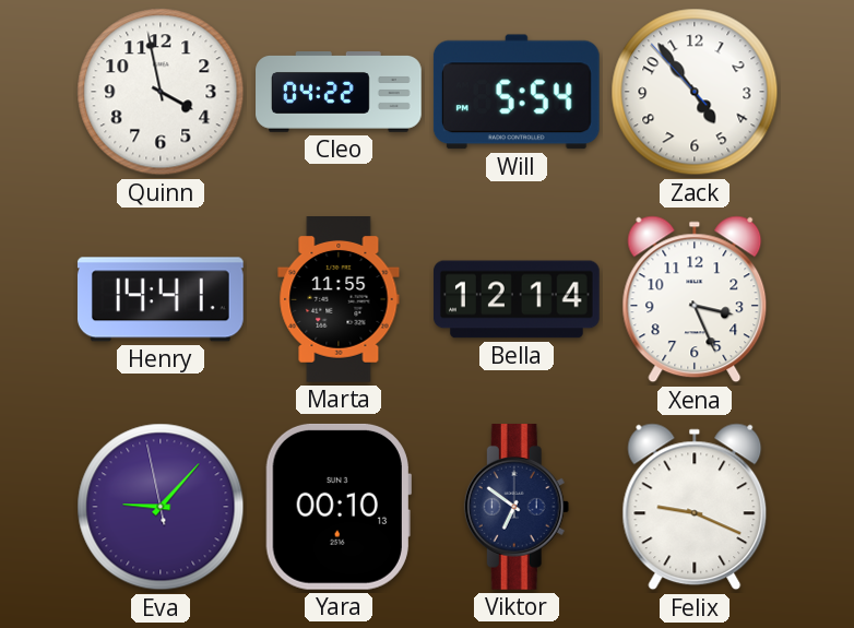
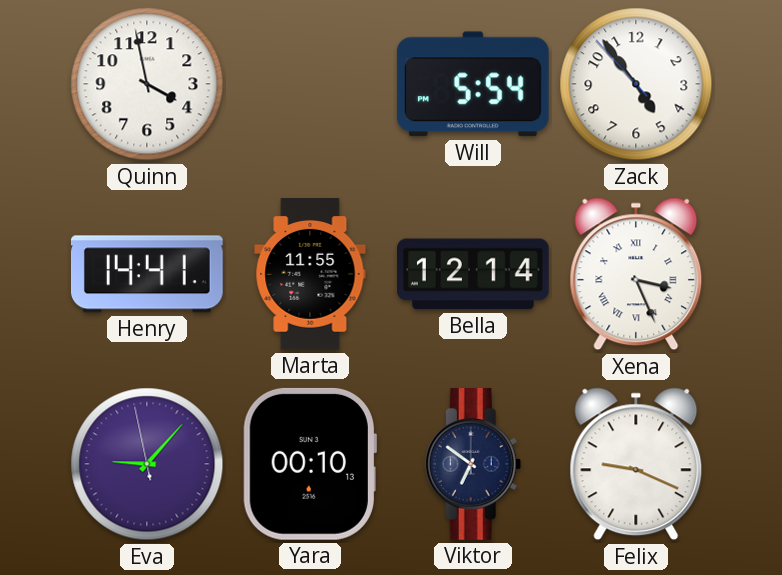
Cleo: 04:22 -> none
Xena numerals: Arabic -> Roman
